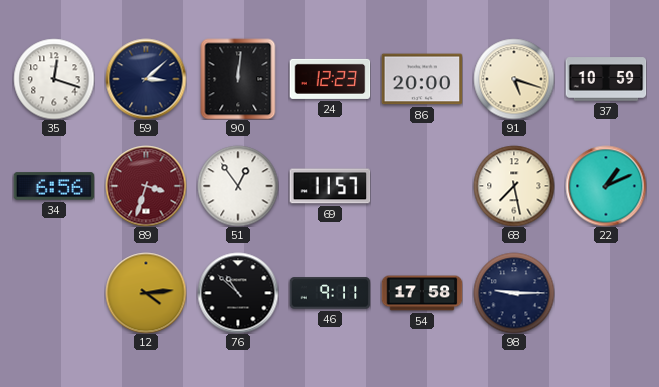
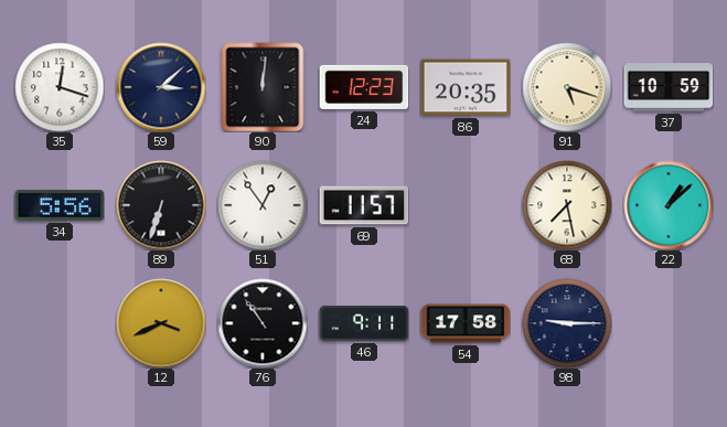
86: 20:00 -> 20:35
34: 6:56 -> 5:56
89: 3:33 -> 6:33
89 dial: burgundy -> black
22: 1:11 -> 1:08
12: 4:14 -> 3:41
76: 10:52 -> 10:54
